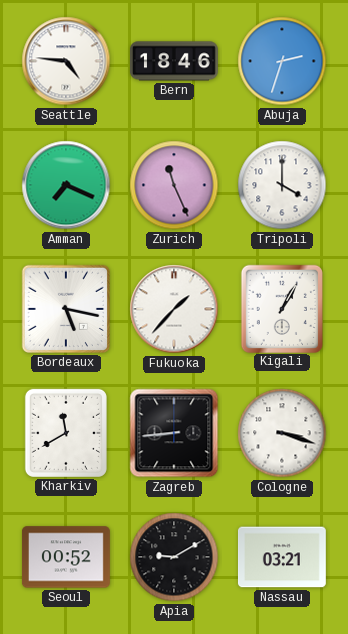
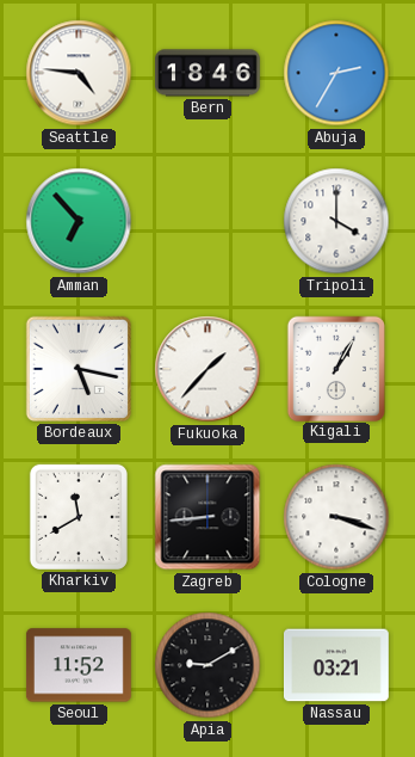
Abuja: 2:33 -> 2:35
Amman: 7:19 -> 6:53
Zurich: 11:26 -> none
Seoul: 00:52 -> 11:52
